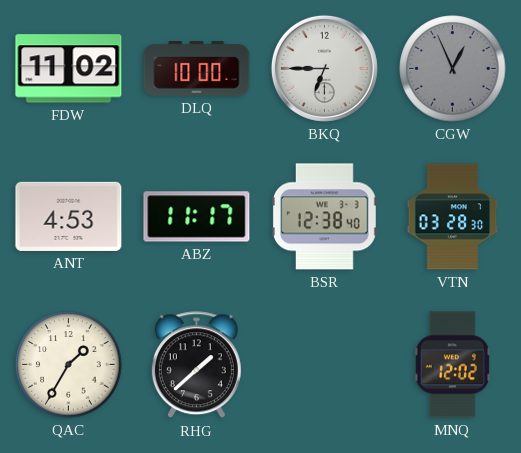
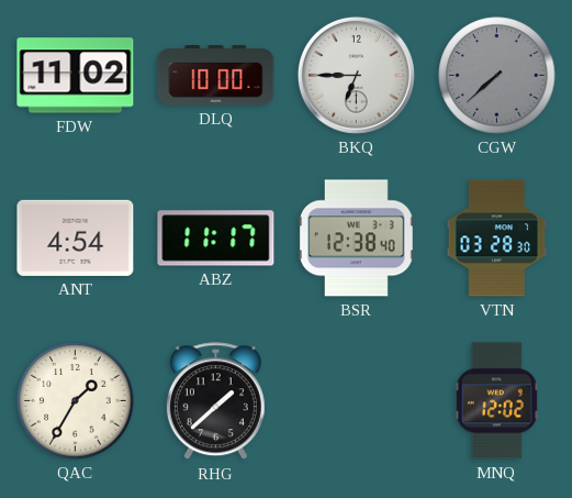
CGW: 12:56 -> 7:38
ANT: 4:53 -> 4:54
